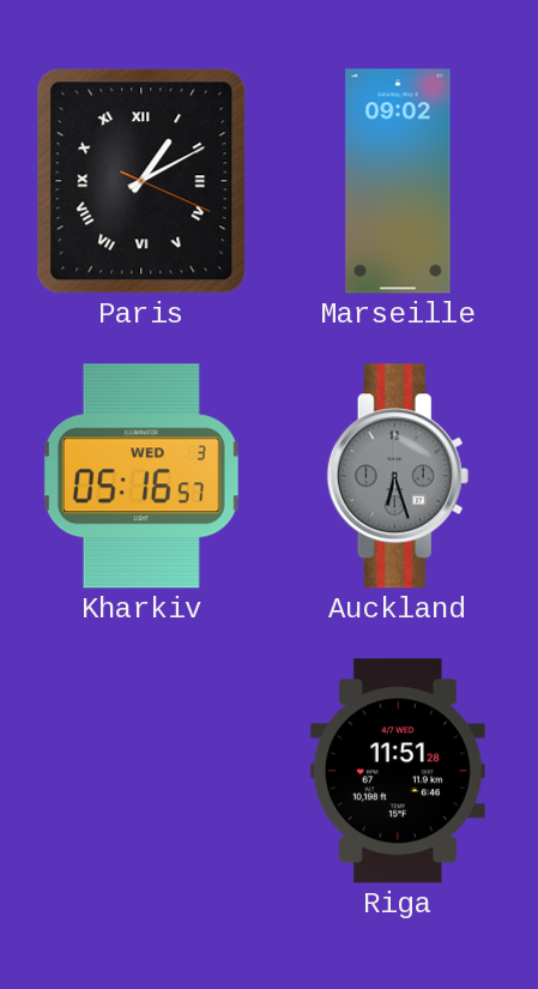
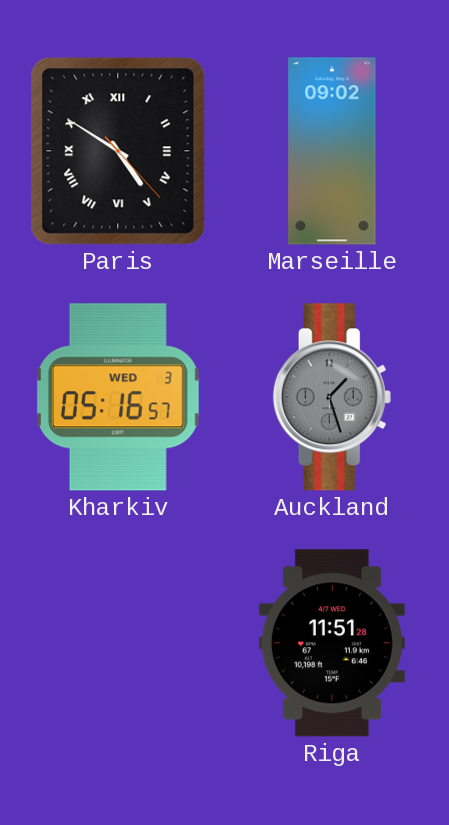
Paris: 1:10 -> 4:50
Auckland: 6:27 -> 1:27
